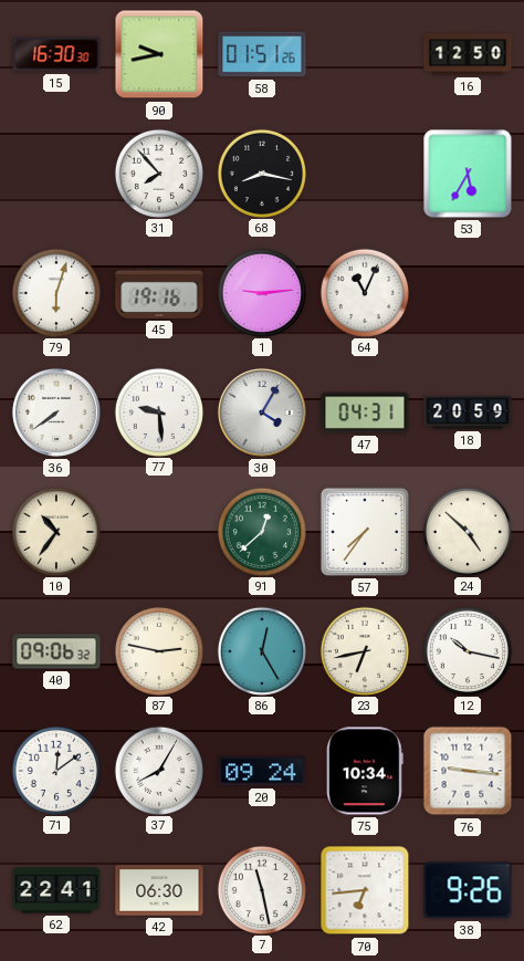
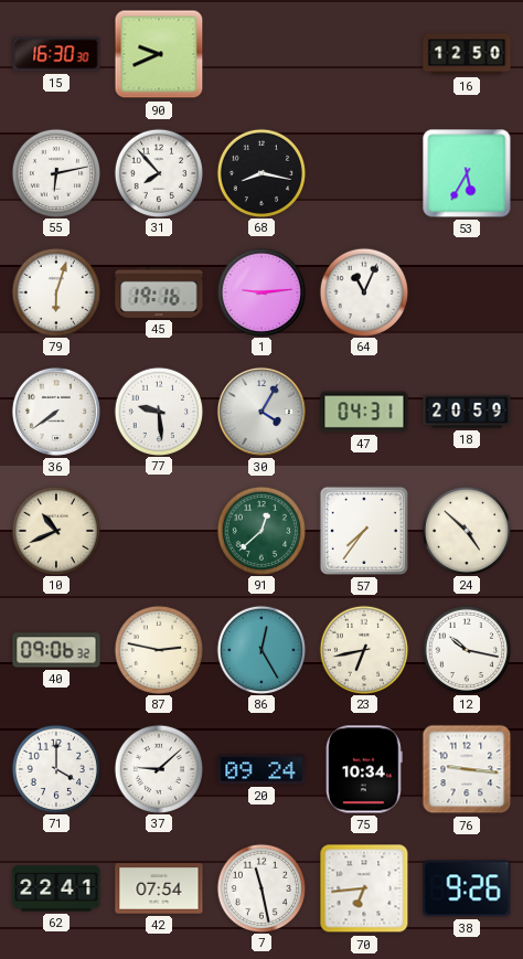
90: 9:43 -> 9:41
58: 01:51 -> none
55: none -> 6:13
10: 10:36 -> 10:41
71: 12:09 -> 4:00
37: 8:05 -> 9:08
42: 06:30 -> 07:54
